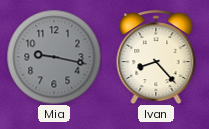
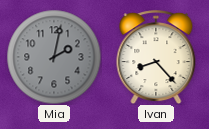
Mia: 9:17 -> 2:02
